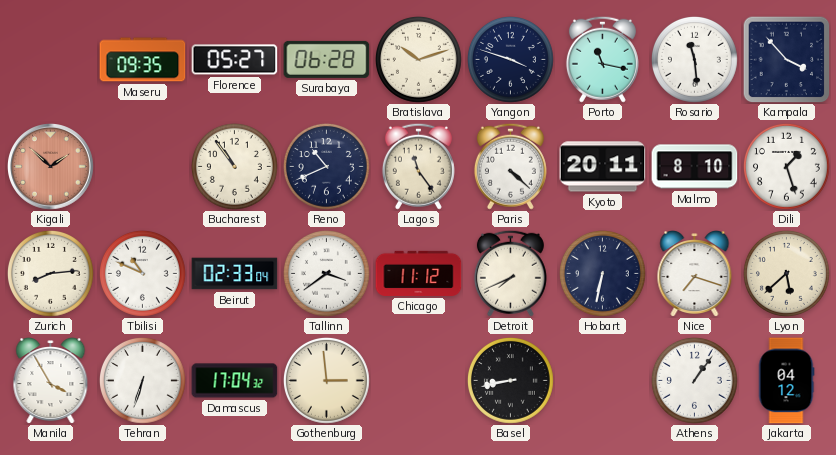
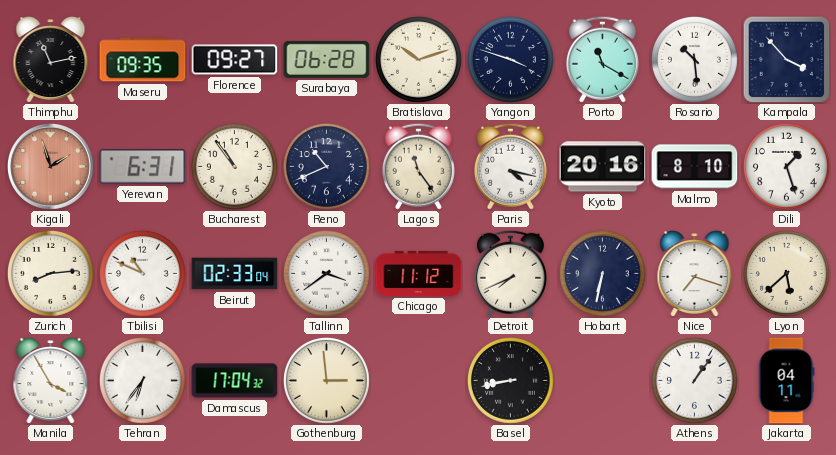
Thimphu: none -> 11:13
Florence: 05:27 -> 09:27
Porto: 11:17 -> 11:20
Rosario: 11:29 -> 10:29
Kigali: 1:52 -> 1:57
Yerevan: none -> 6:31
Paris: 4:22 -> 4:17
Kyoto: 20:11 -> 20:16
Tehran: 6:33 -> 6:36
Jakarta: 04:12 -> 04:11
